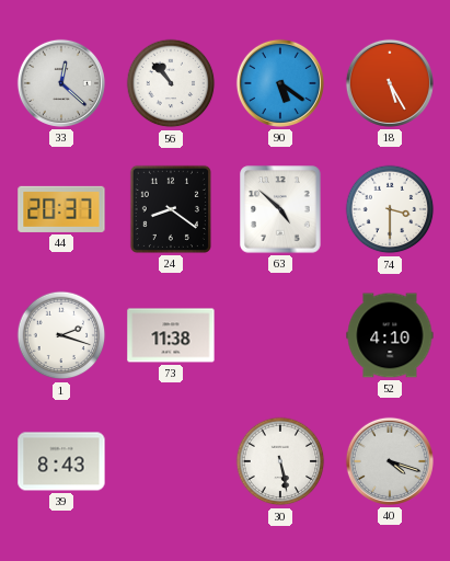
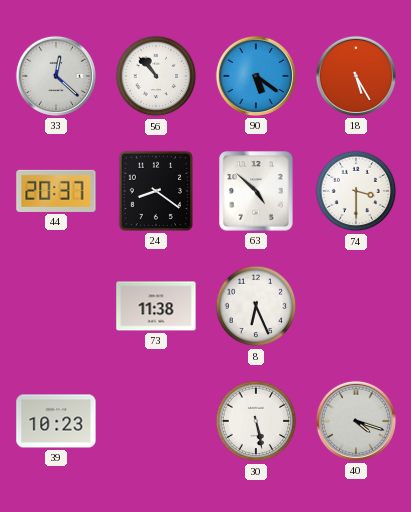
1: 2:18 -> none
8: none -> 6:26
52: 4:10 -> none
39: 8:43 -> 10:23
